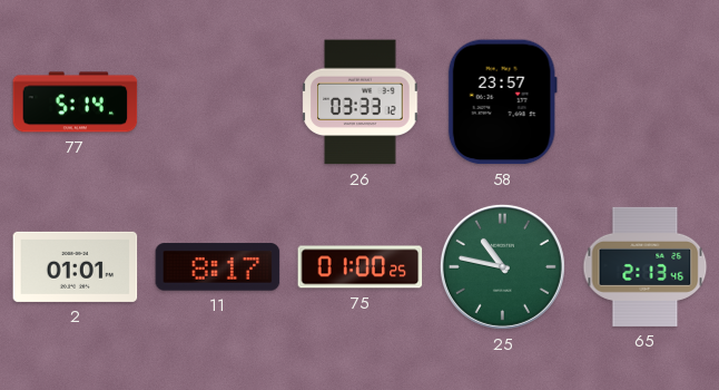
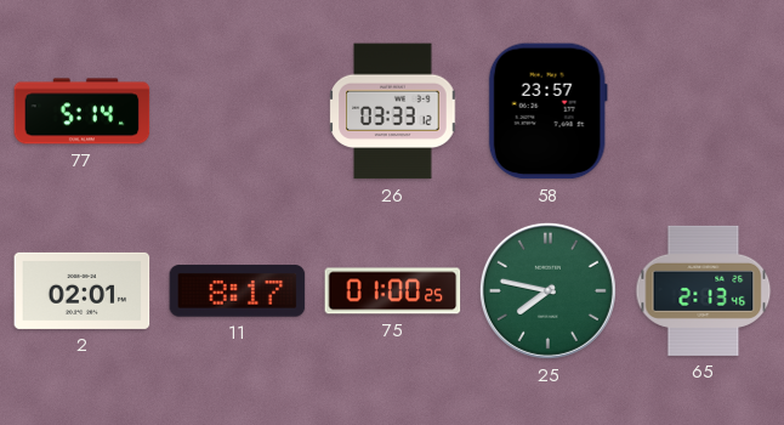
2: 01:01 -> 02:01
25: 10:47 -> 7:47
